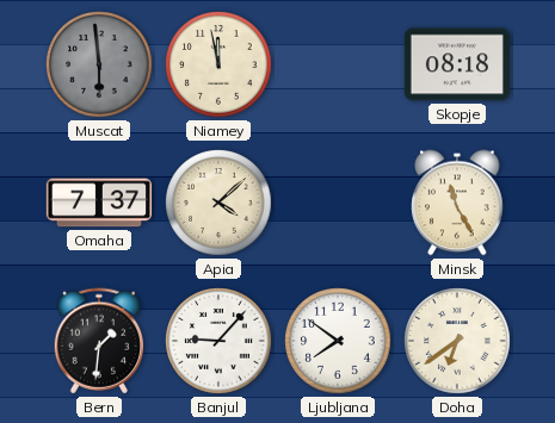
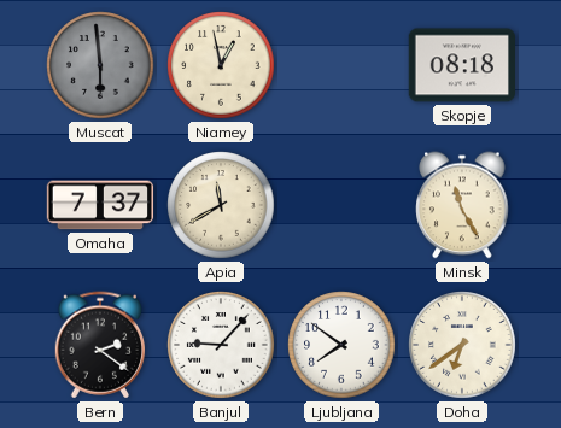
Niamey: 11:58 -> 12:58
Apia: 4:08 -> 11:40
Bern: 1:31 -> 2:21
